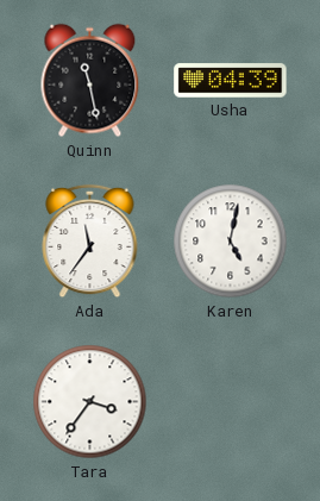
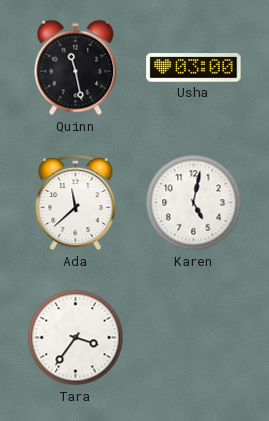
Usha: 04:39 -> 03:00
Ada: 11:36 -> 11:38
